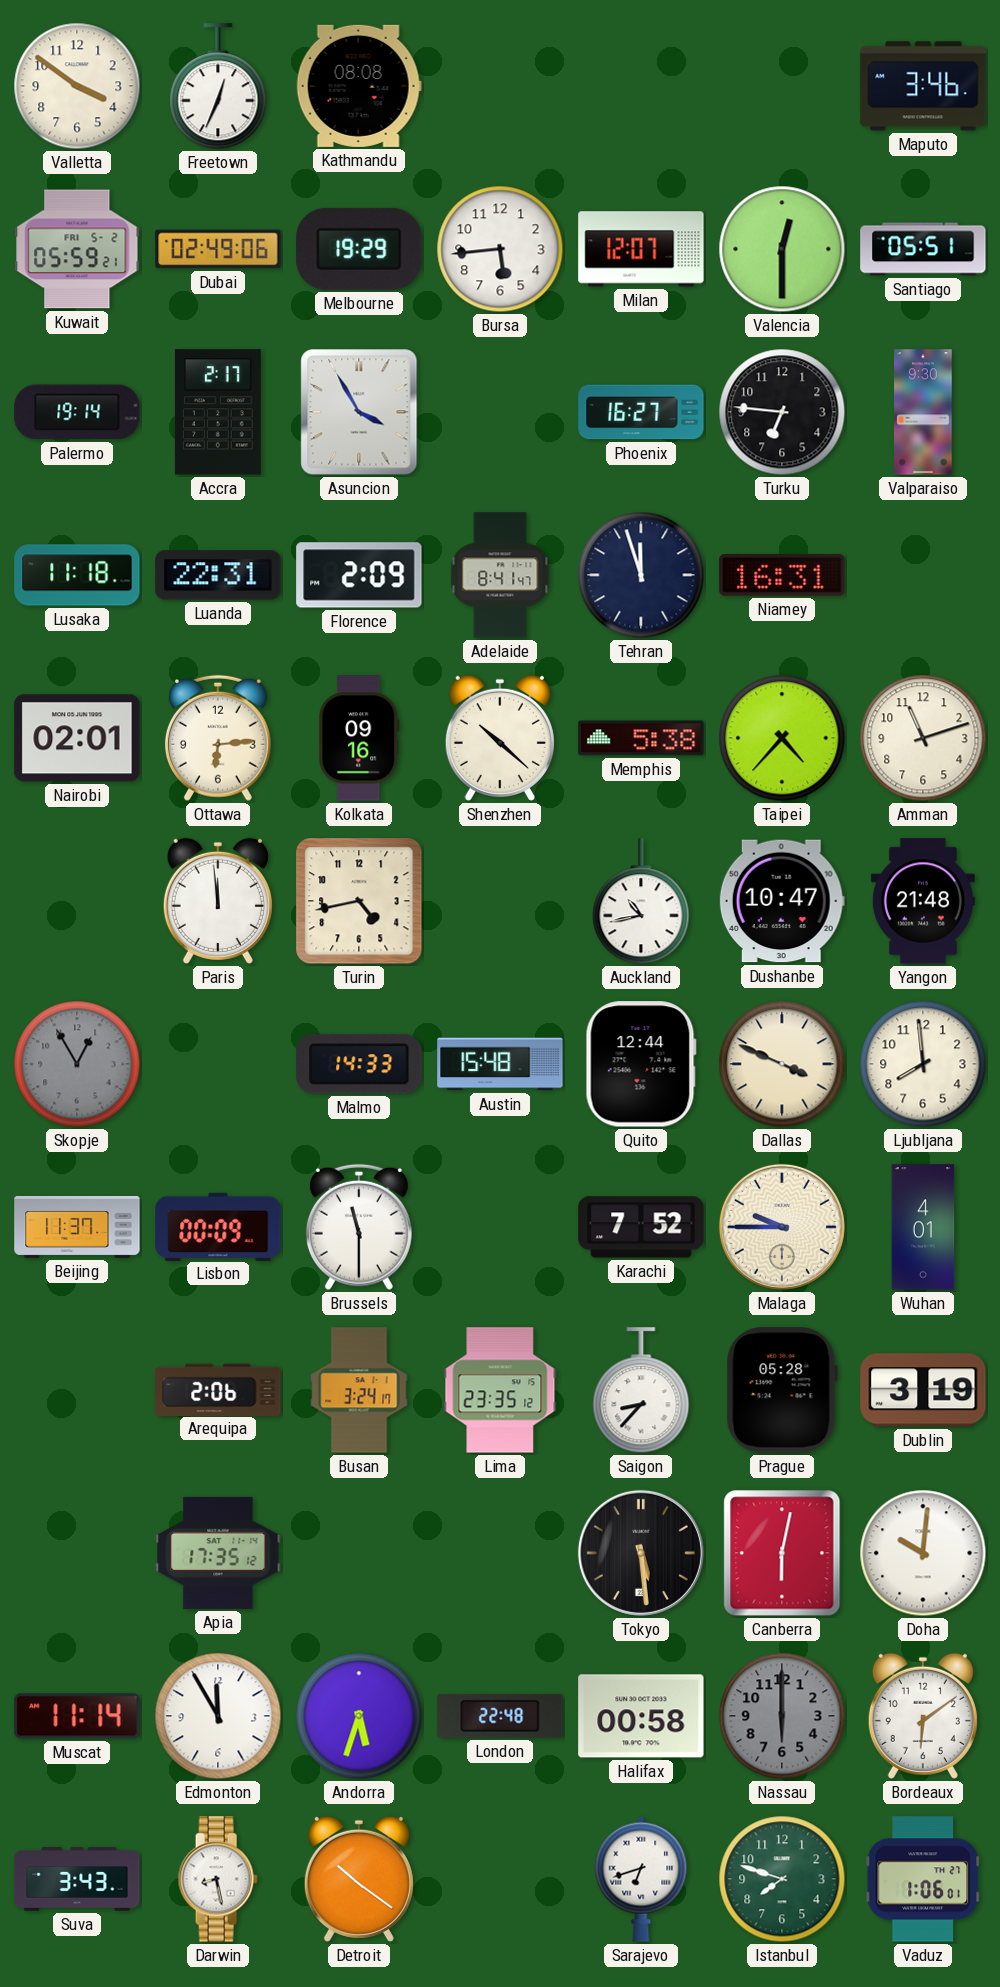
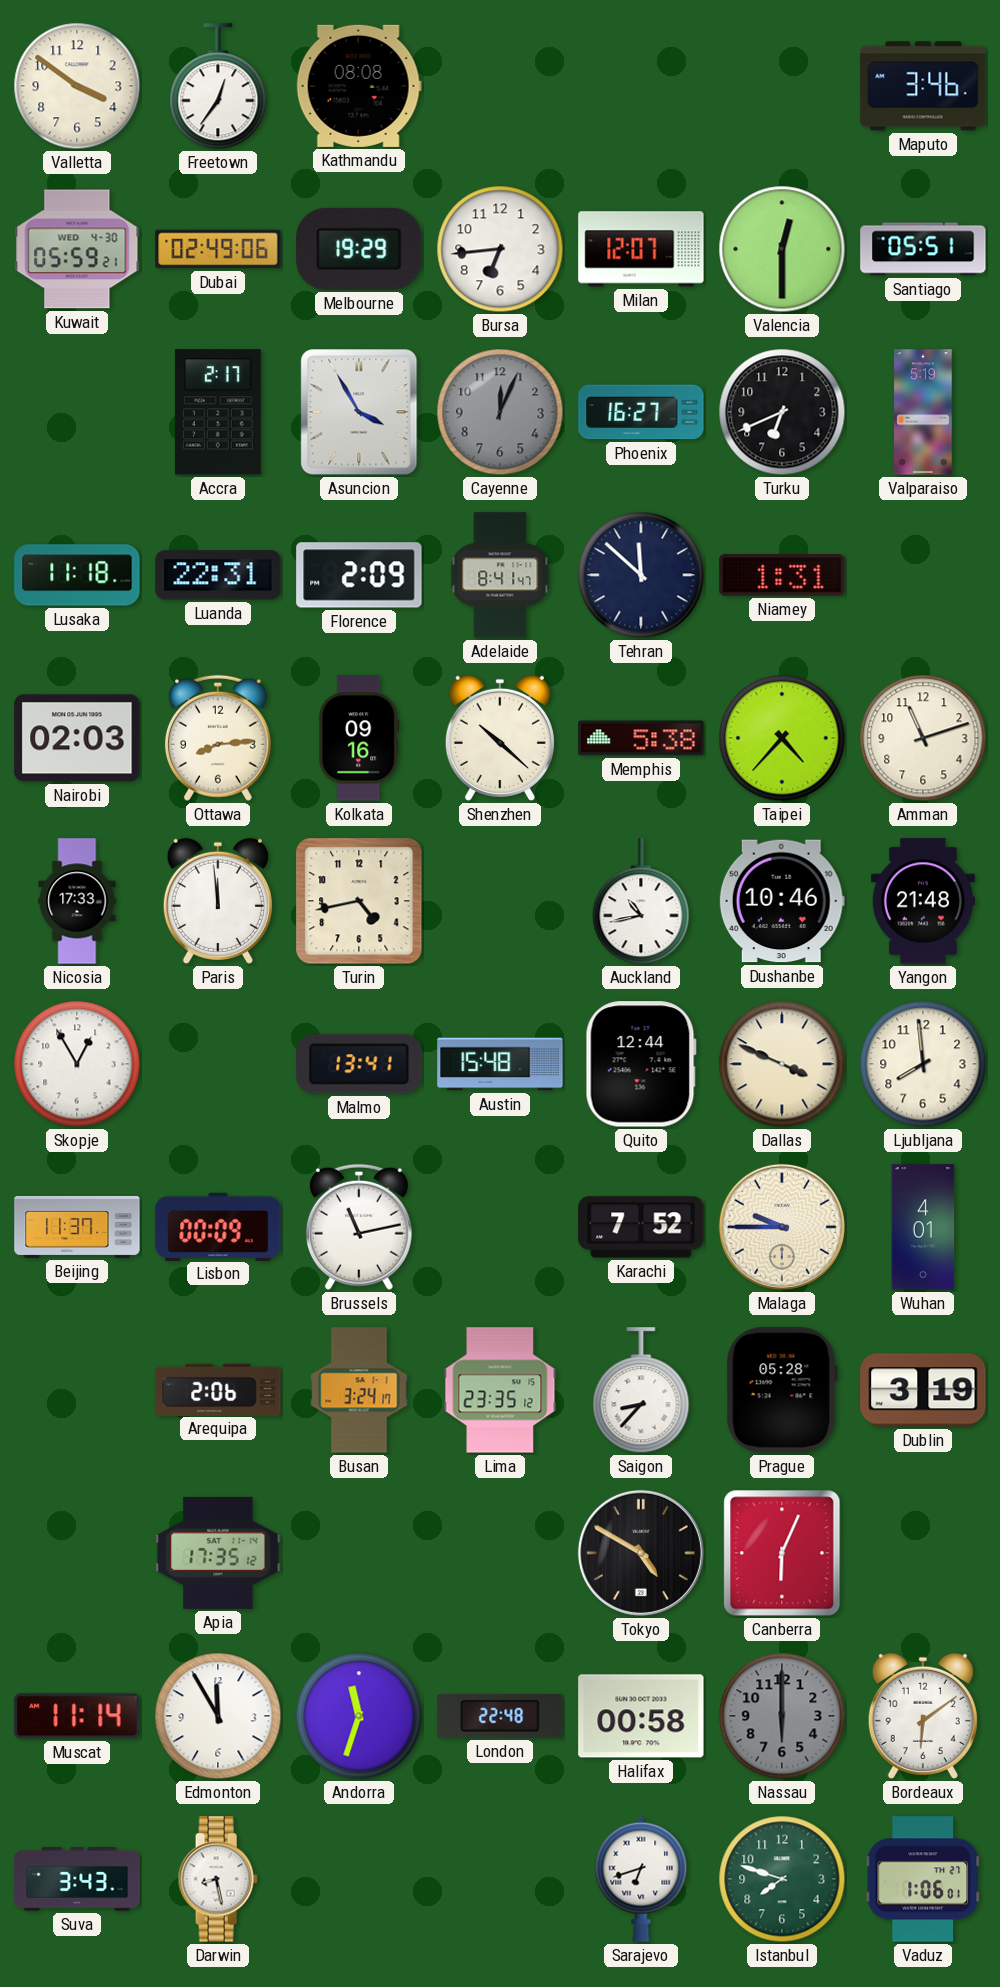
Freetown: 12:34 -> 12:36
Kuwait date: FRI 5-2 -> WED 4-30
Bursa: 5:44 -> 6:44
Palermo: 19:14 -> none
Cayenne: none -> 12:04
Turku: 6:46 -> 6:41
Valparaiso: 9:30 -> 5:19
Tehran: 11:57 -> 11:52
Niamey: 16:31 -> 1:31
Nairobi: 02:01 -> 02:03
Ottawa: 6:14 -> 8:14
Nicosia: none -> 17:33
Dushanbe: 10:47 -> 10:46
Skopje dial: grey -> white
Malmo: 14:33 -> 13:41
Brussels: 11:30 -> 11:13
Tokyo: 5:29 -> 4:50
Canberra: 6:02 -> 6:04
Doha: 10:01 -> none
Andorra: 5:33 -> 11:33
Detroit: 10:21 -> none
